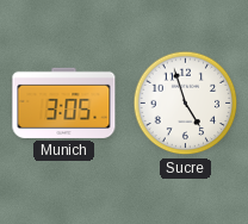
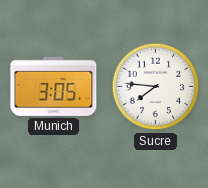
Sucre: 4:57 -> 7:46
